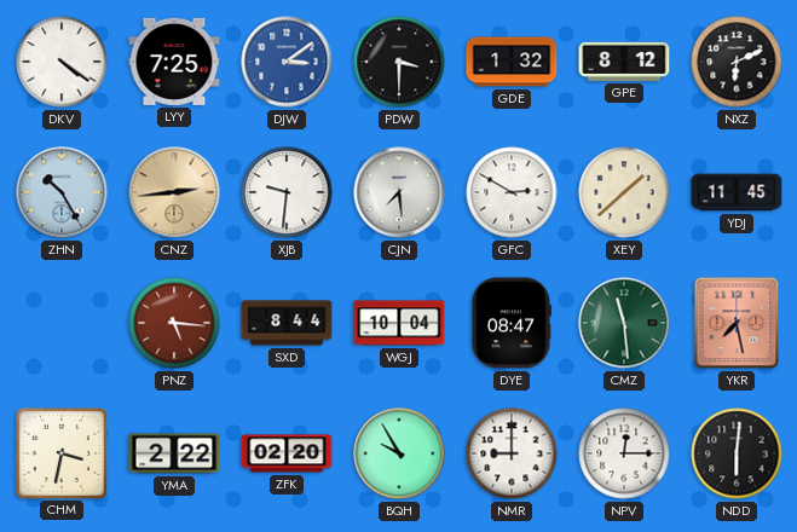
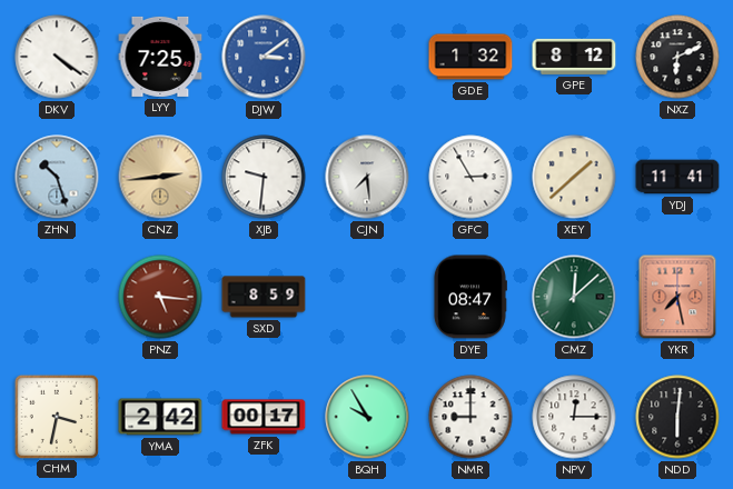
PDW: 3:30 -> none
ZHN: 10:25 -> 10:27
GFC: 2:50 -> 2:55
YDJ: 11:45 -> 11:41
SXD: 8:44 -> 8:59
WGJ: 10:04 -> none
CMZ: 11:29 -> 12:08
YMA: 2:22 -> 2:42
ZFK: 02:20 -> 00:17
